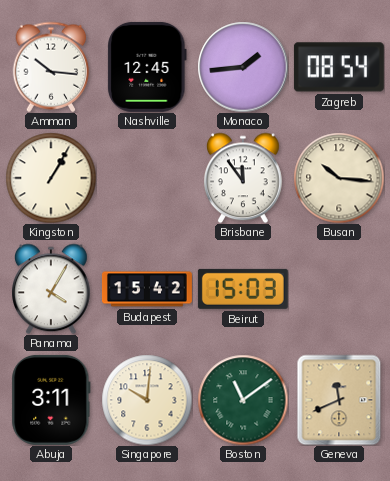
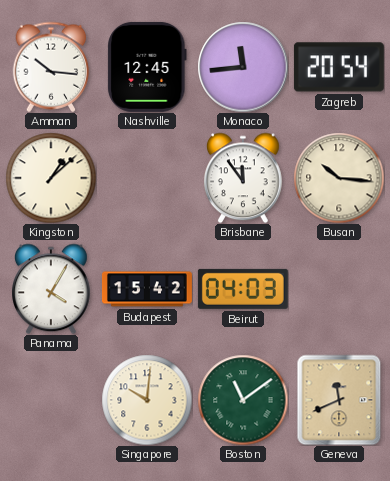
Monaco: 1:44 -> 11:44
Zagreb: 08:54 -> 20:54
Kingston: 1:05 -> 1:08
Beirut: 15:03 -> 04:03
Abuja: 3:11 -> none
